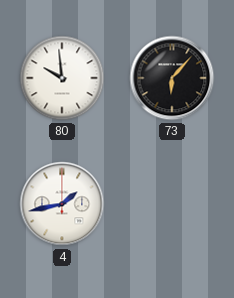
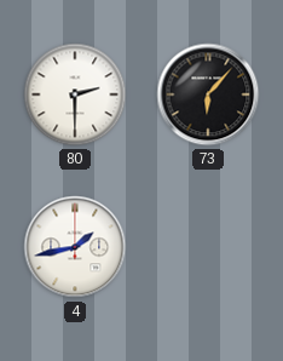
80: 9:59 -> 2:30
